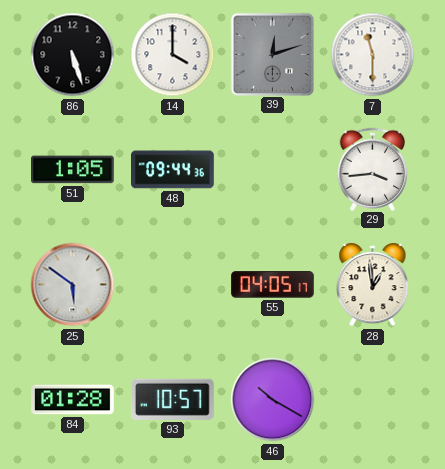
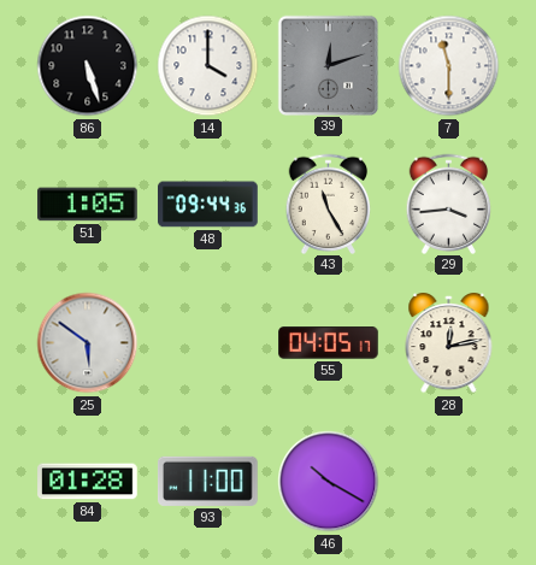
43: none -> 11:25
28: 12:59 -> 12:13
93: 10:57 -> 11:00
